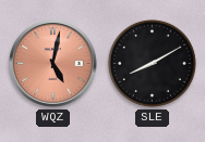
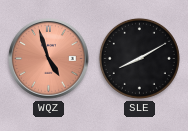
WQZ: 5:02 -> 4:57
